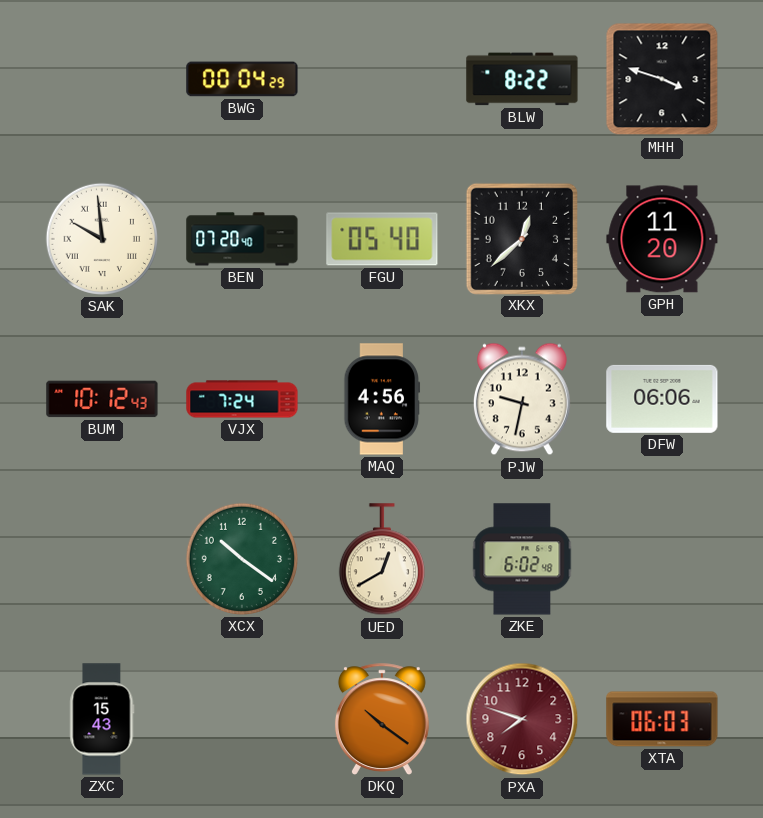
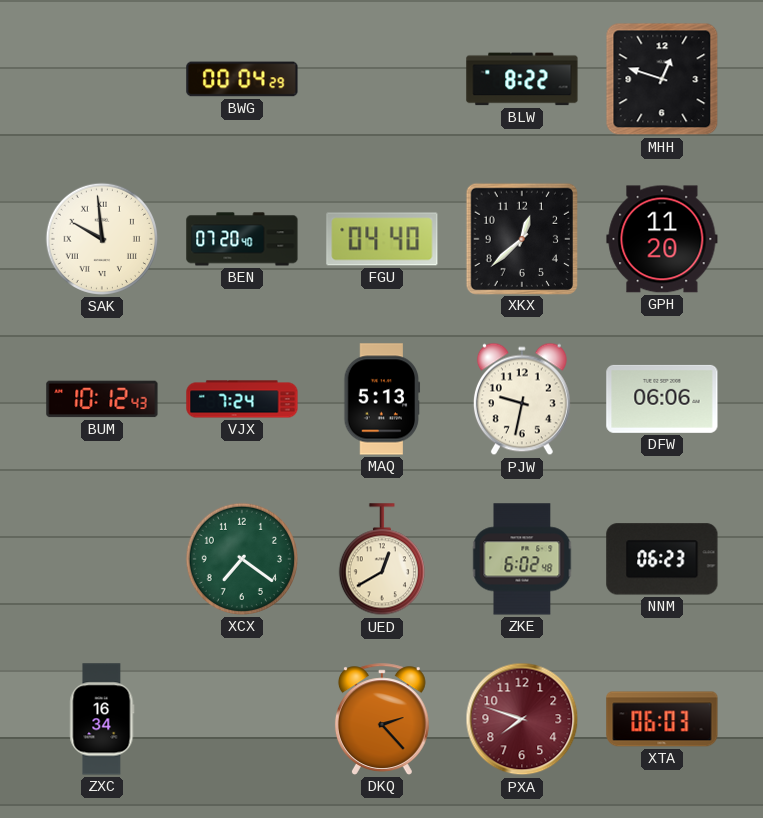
MHH: 3:48 -> 12:48
FGU: 05:40 -> 04:40
MAQ: 4:56 -> 5:13
XCX: 10:21 -> 7:21
NNM: none -> 06:23
ZXC: 15:43 -> 16:34
DKQ: 10:21 -> 2:23
